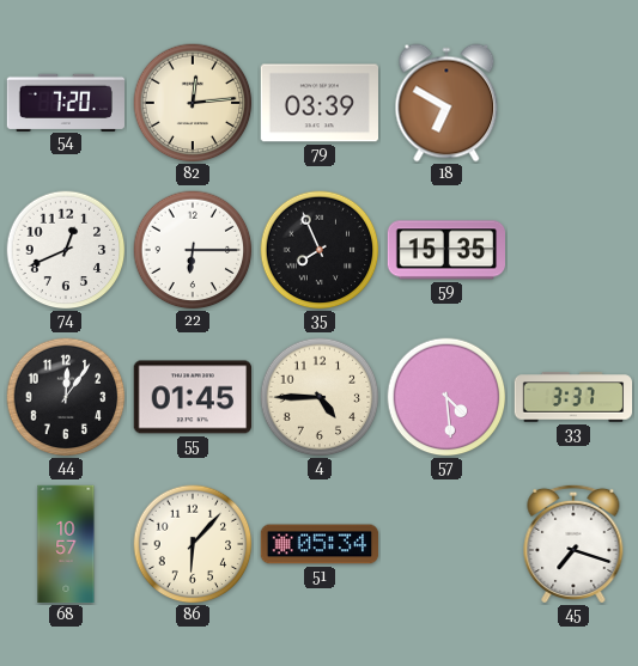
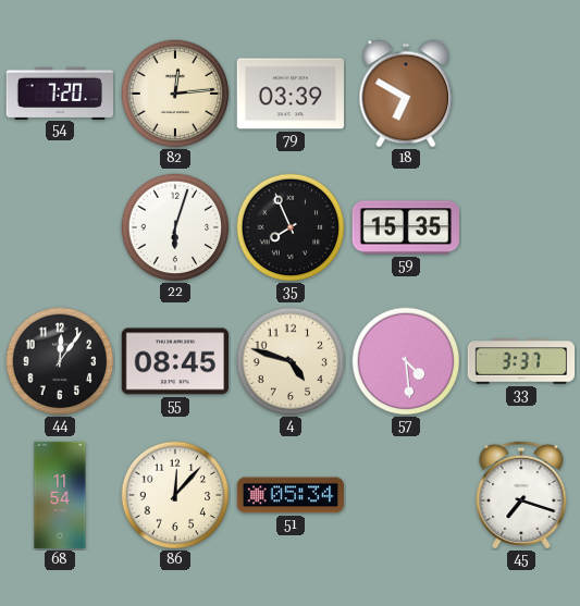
74: 12:41 -> none
22: 6:15 -> 6:03
55: 01:45 -> 08:45
4: 4:45 -> 4:48
68: 10:57 -> 11:54
86: 6:07 -> 12:07
